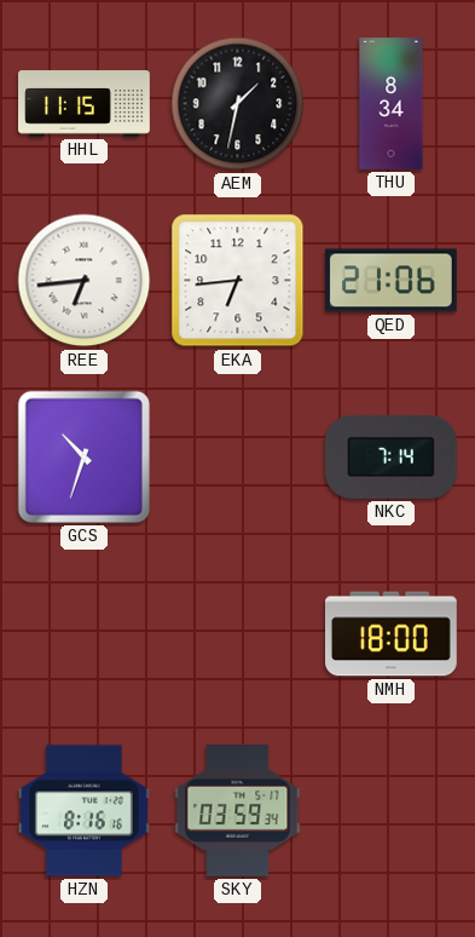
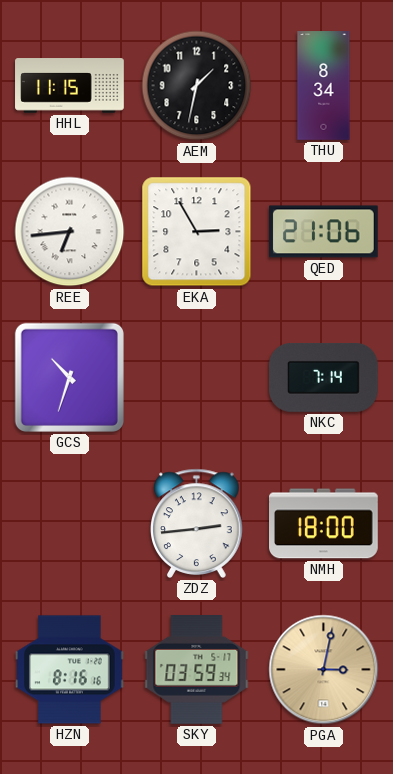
EKA: 6:44 -> 2:55
ZDZ: none -> 2:44
PGA: none -> 3:02
